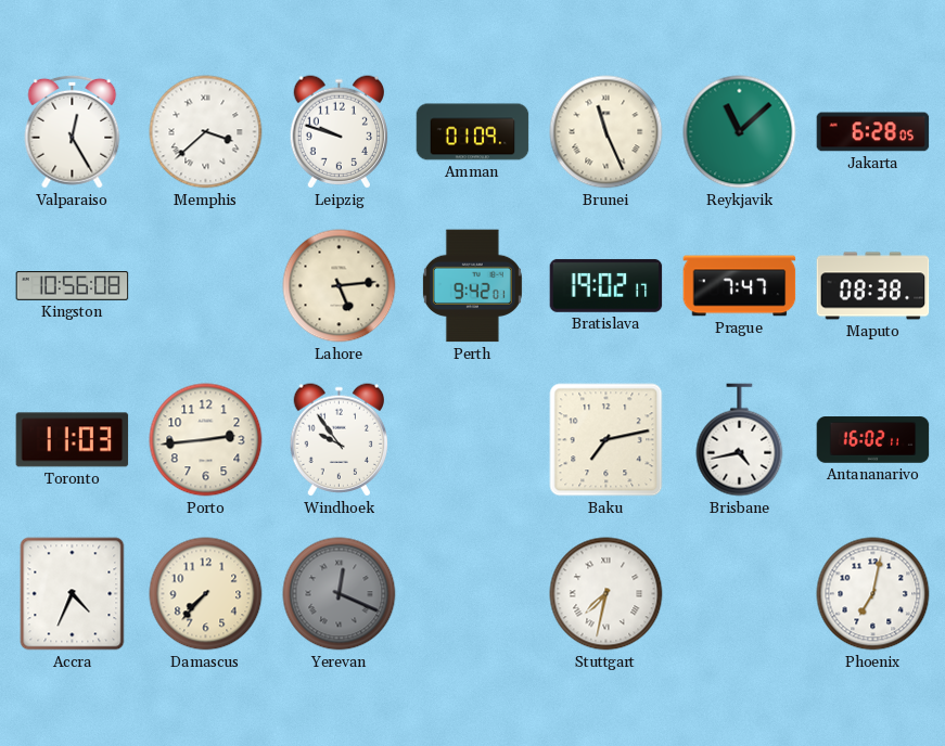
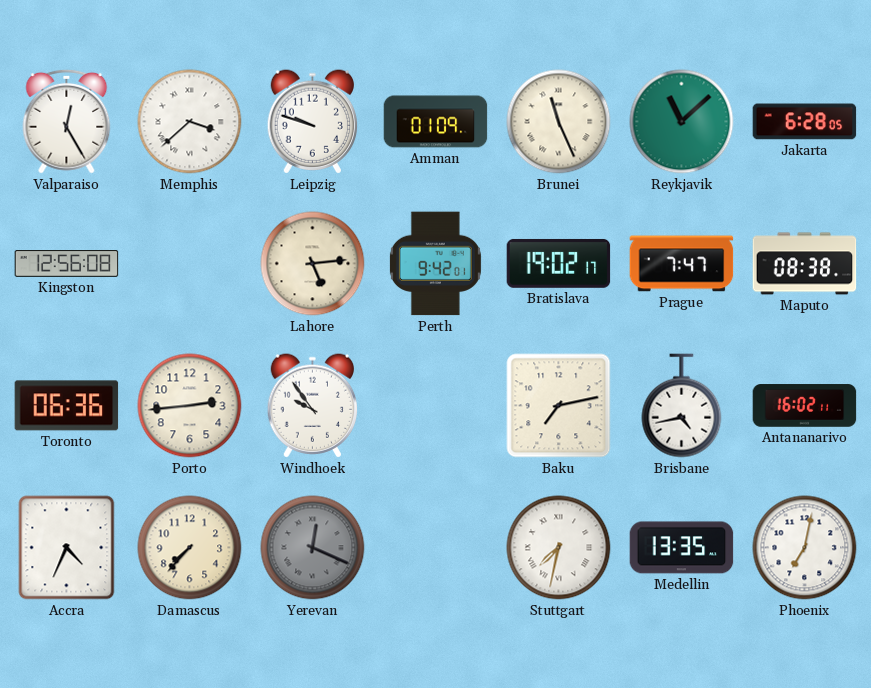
Kingston: 10:56 -> 12:56
Toronto: 11:03 -> 06:36
Medellin: none -> 13:35
